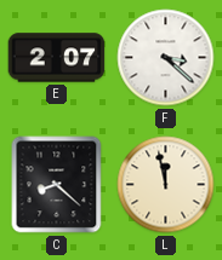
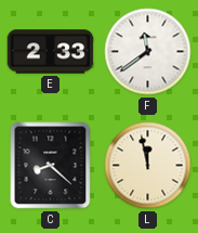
E: 2:07 -> 2:33
F: 3:22 -> 11:39
